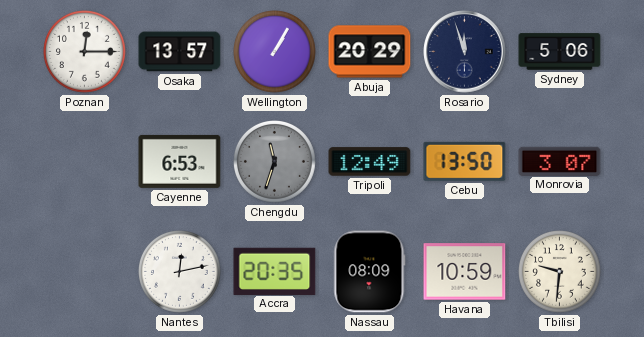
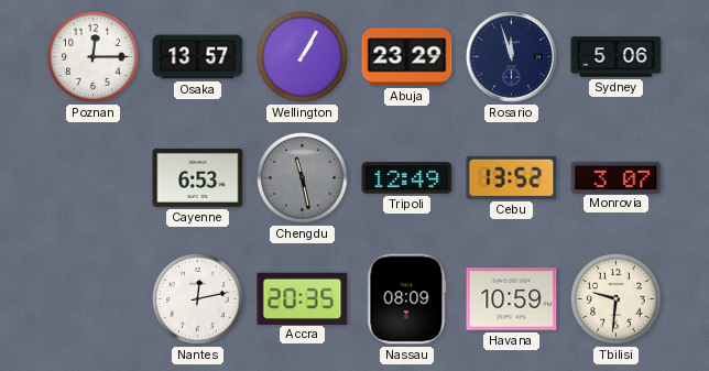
Abuja: 20:29 -> 23:29
Chengdu: 11:33 -> 11:28
Cebu: 13:50 -> 13:52
